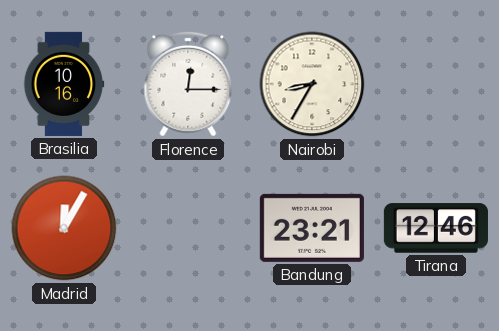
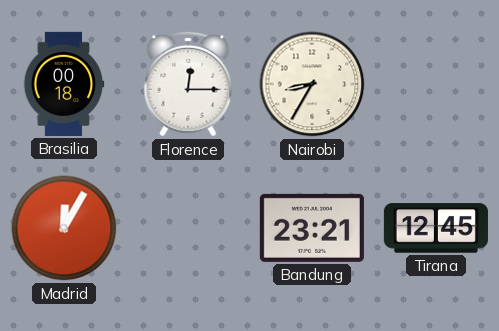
Brasilia: 10:16 -> 00:18
Tirana: 12:46 -> 12:45
